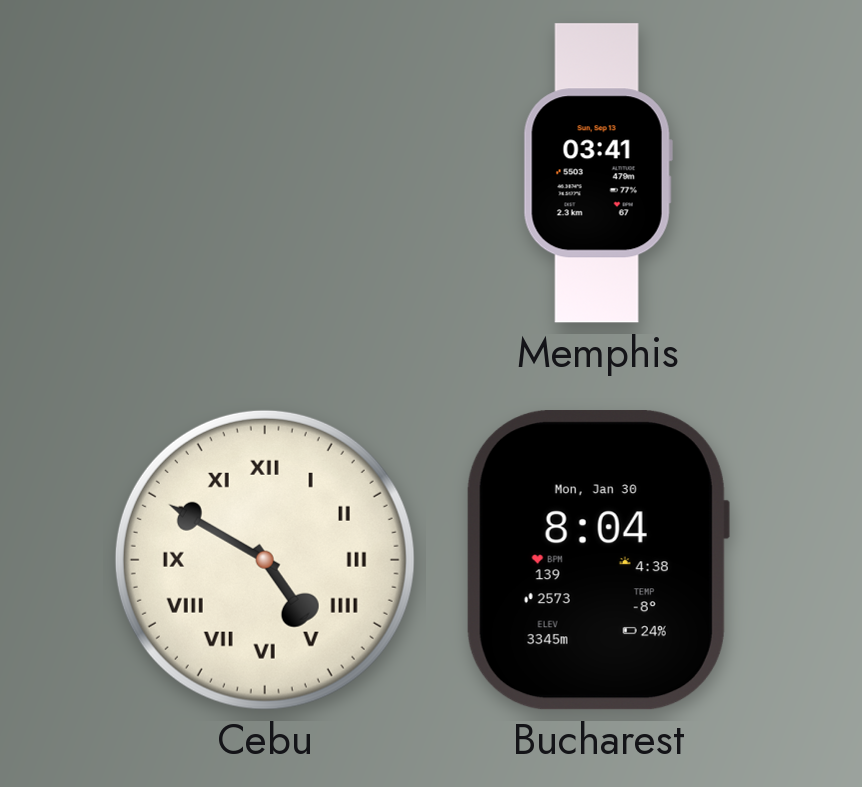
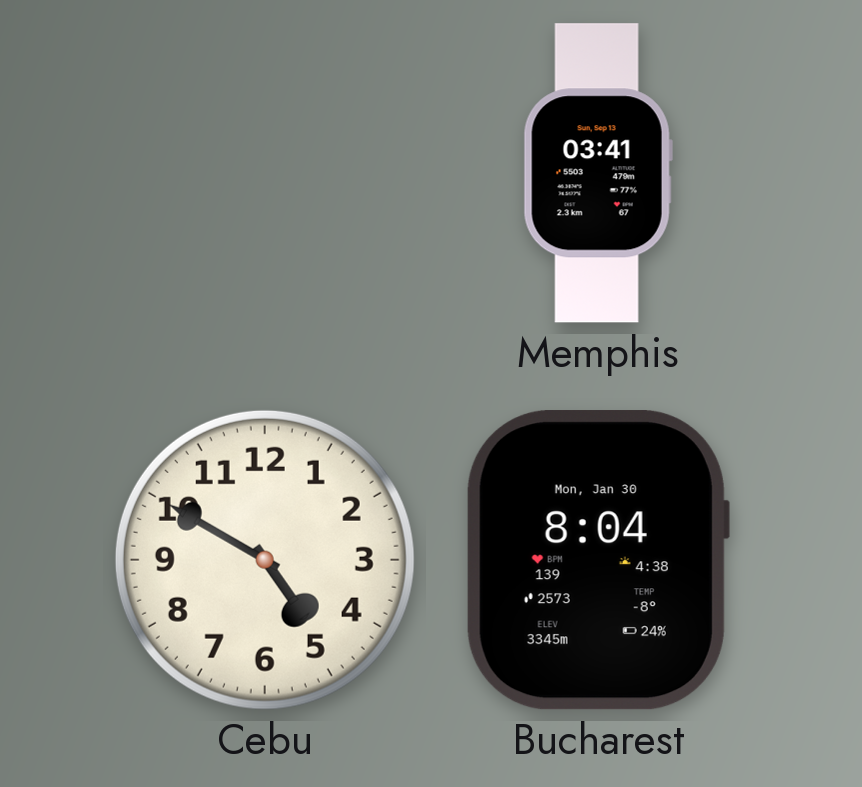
Cebu numerals: Roman -> Arabic
